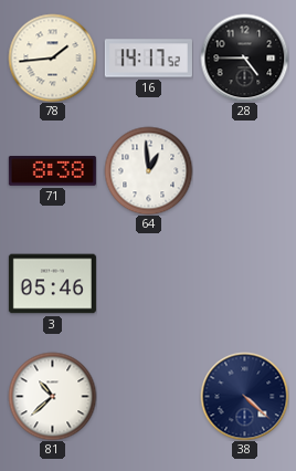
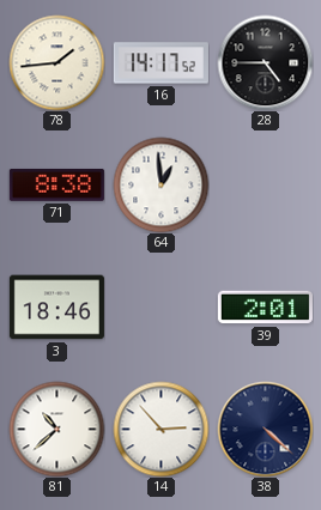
3: 05:46 -> 18:46
39: none -> 2:01
14: none -> 2:53
